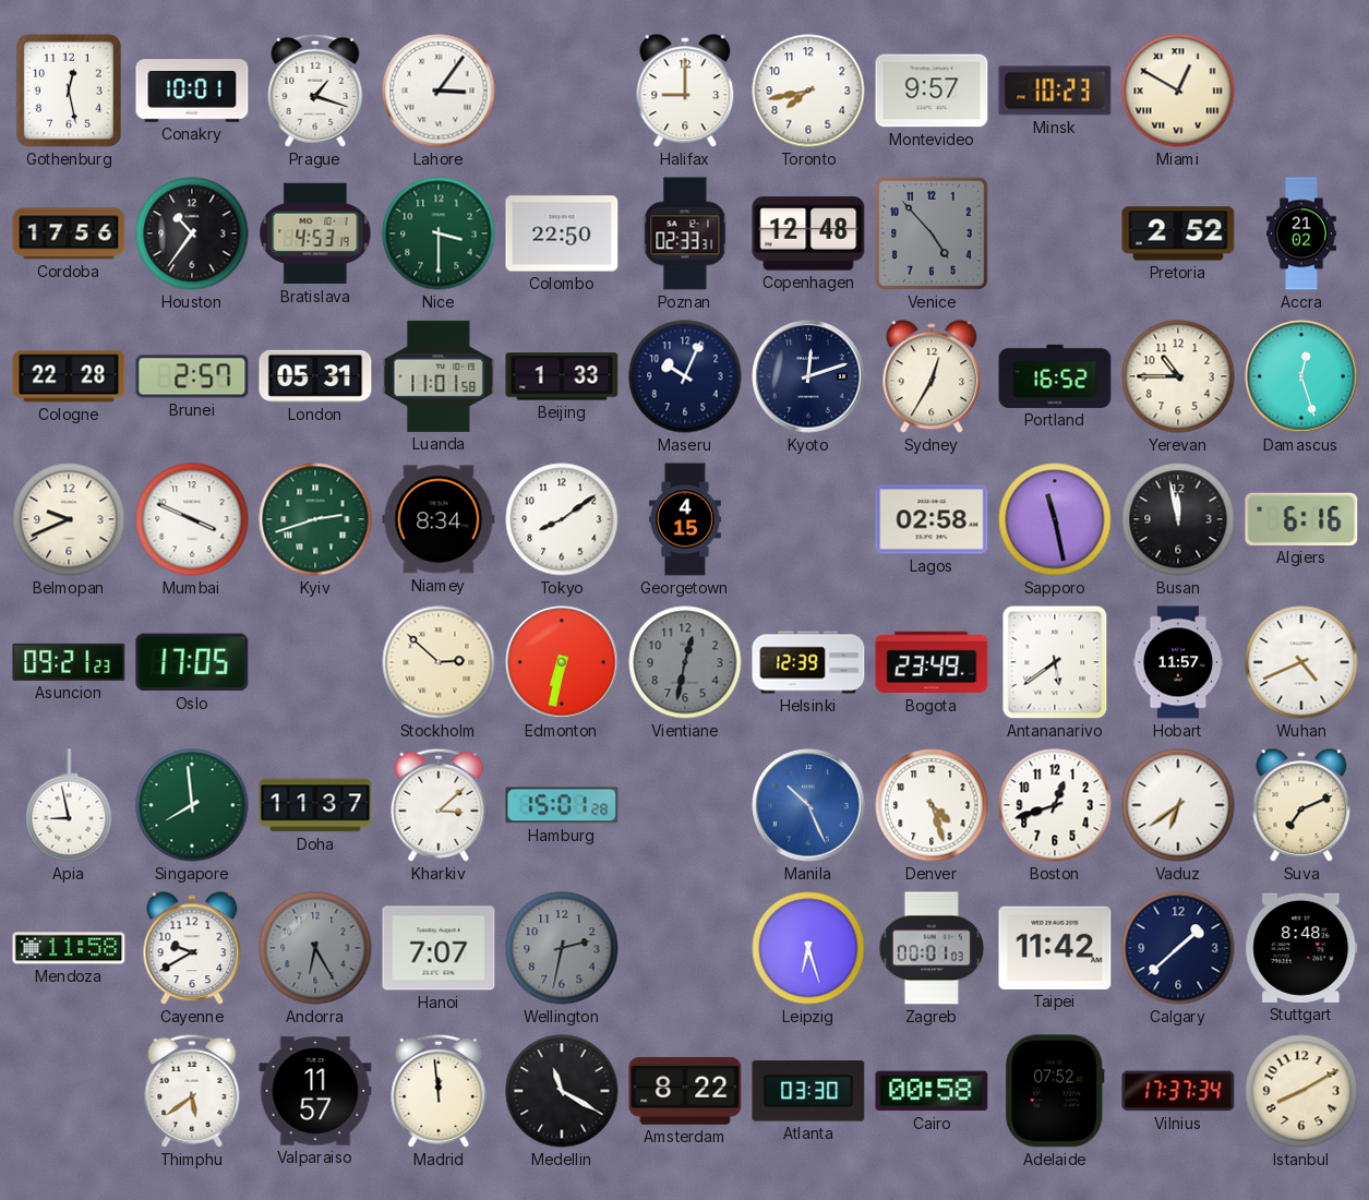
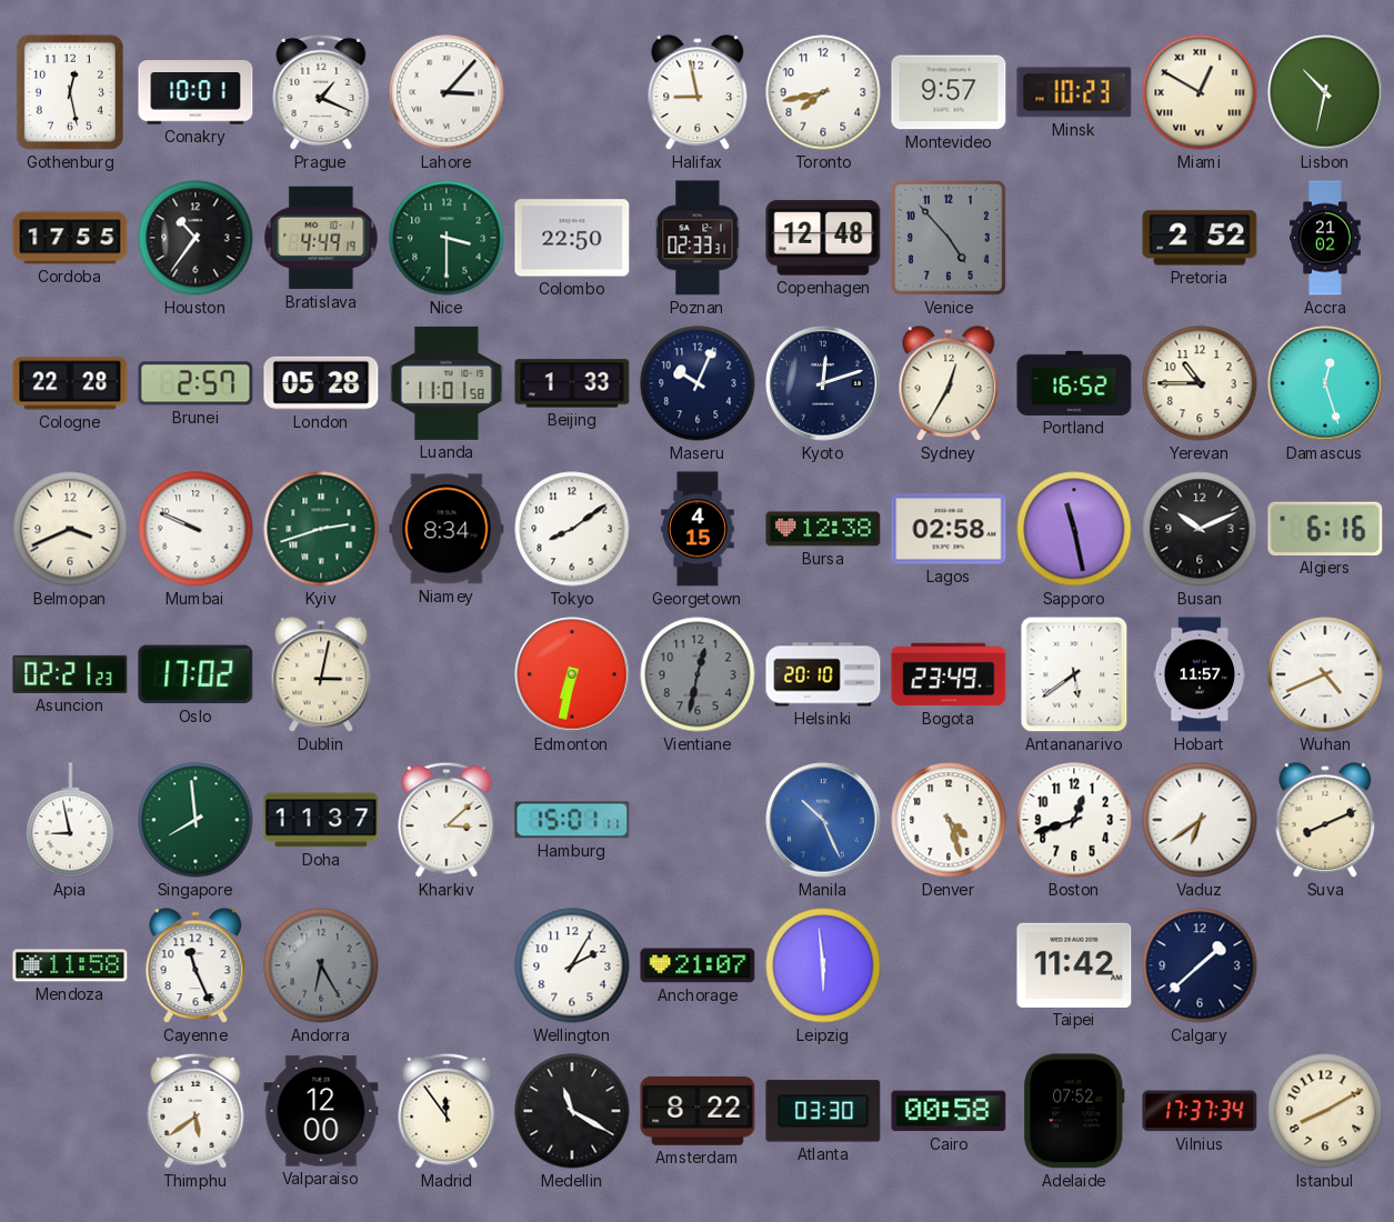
Prague: 1:18 -> 1:19
Lahore: 3:06 -> 3:07
Halifax: 9:00 -> 8:58
Lisbon: none -> 10:32
Cordoba: 17:56 -> 17:55
Bratislava: 4:53 -> 4:49
London: 05:31 -> 05:28
Belmopan: 9:41 -> 3:41
Mumbai: 3:49 -> 9:49
Bursa: none -> 12:38
Busan: 11:58 -> 10:11
Asuncion: 09:21 -> 02:21
Oslo: 17:05 -> 17:02
Dublin: none -> 3:02
Stockholm: 2:52 -> none
Helsinki: 12:39 -> 20:10
Hamburg: 15:01:28 -> 15:01:11
Suva: 7:11 -> 8:11
Cayenne: 9:40 -> 11:26
Hanoi: 7:07 -> none
Wellington: 2:32 -> 2:05
Wellington dial: grey -> white
Anchorage: none -> 21:07
Leipzig: 6:27 -> 5:59
Zagreb: 00:01 -> none
Stuttgart: 8:48 -> none
Valparaiso: 11:57 -> 12:00
Madrid: 11:59 -> 11:54
